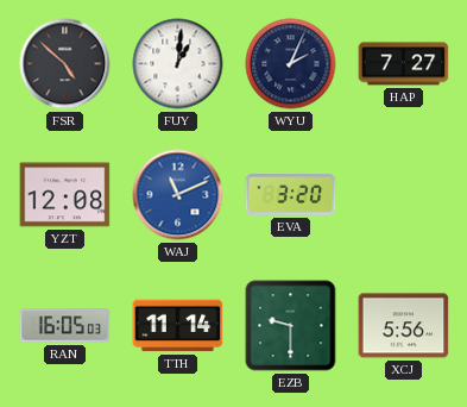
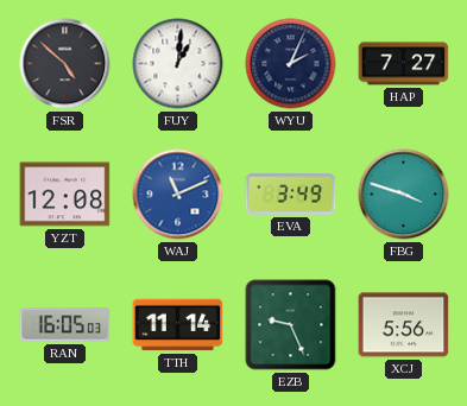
EVA: 3:20 -> 3:49
FBG: none -> 3:48
EZB: 9:30 -> 9:26
